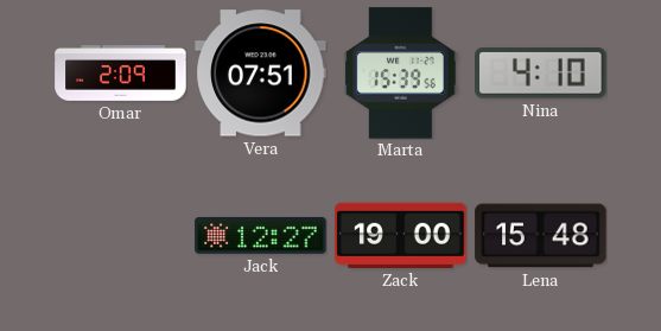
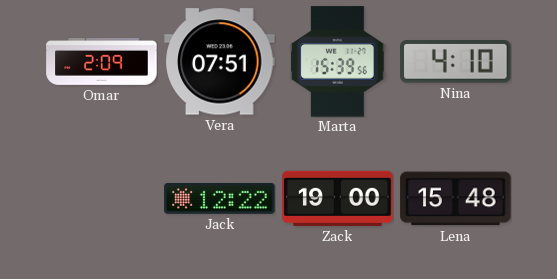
Jack: 12:27 -> 12:22
